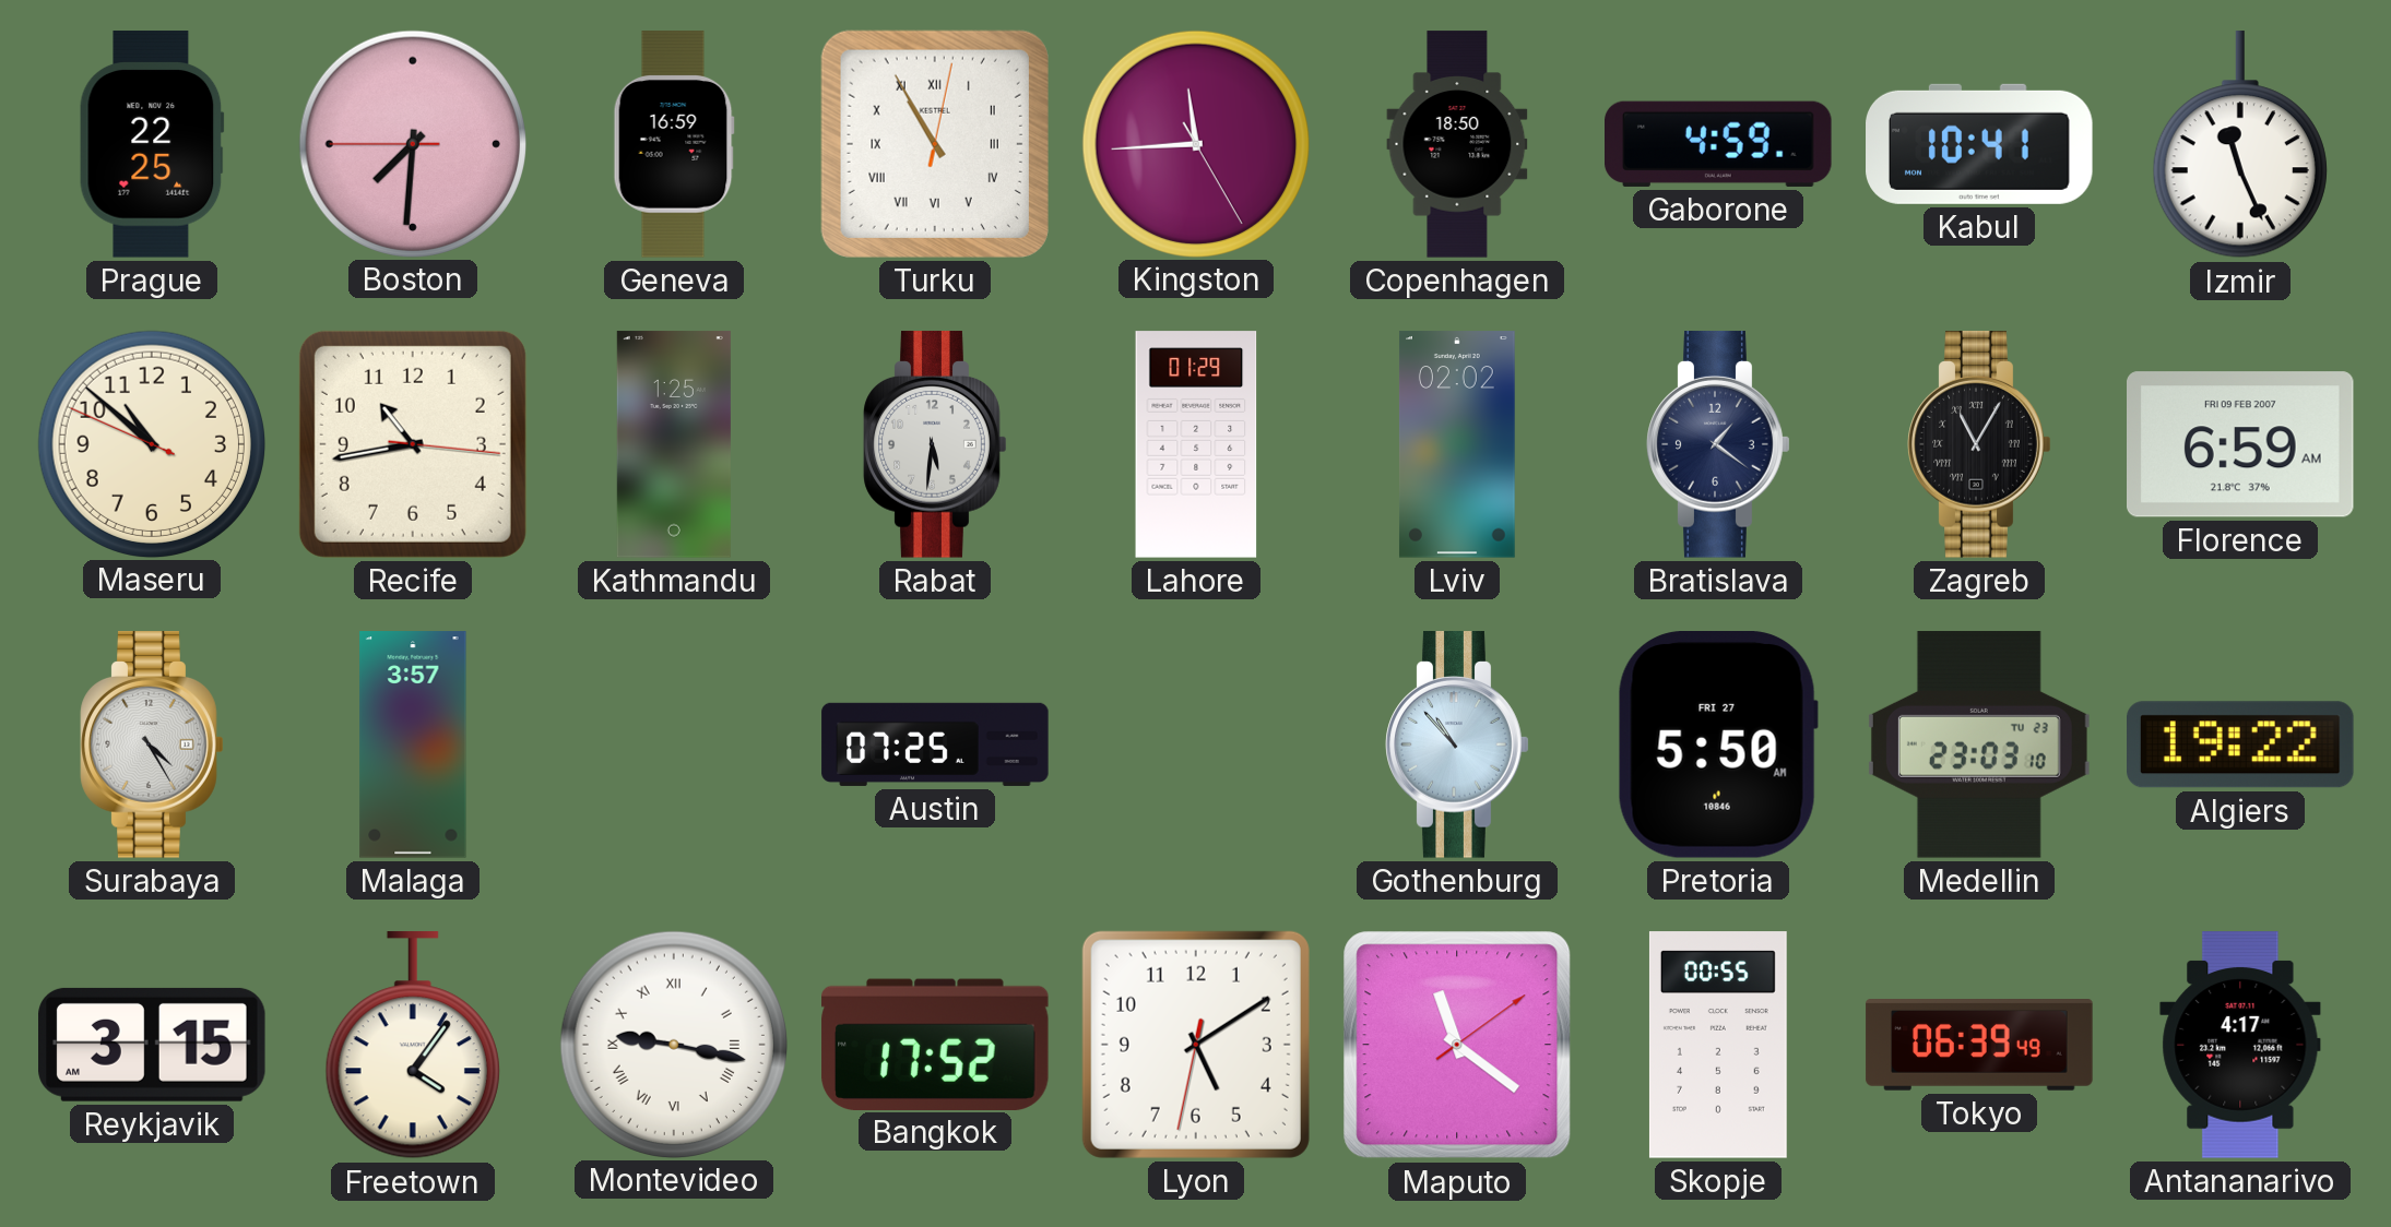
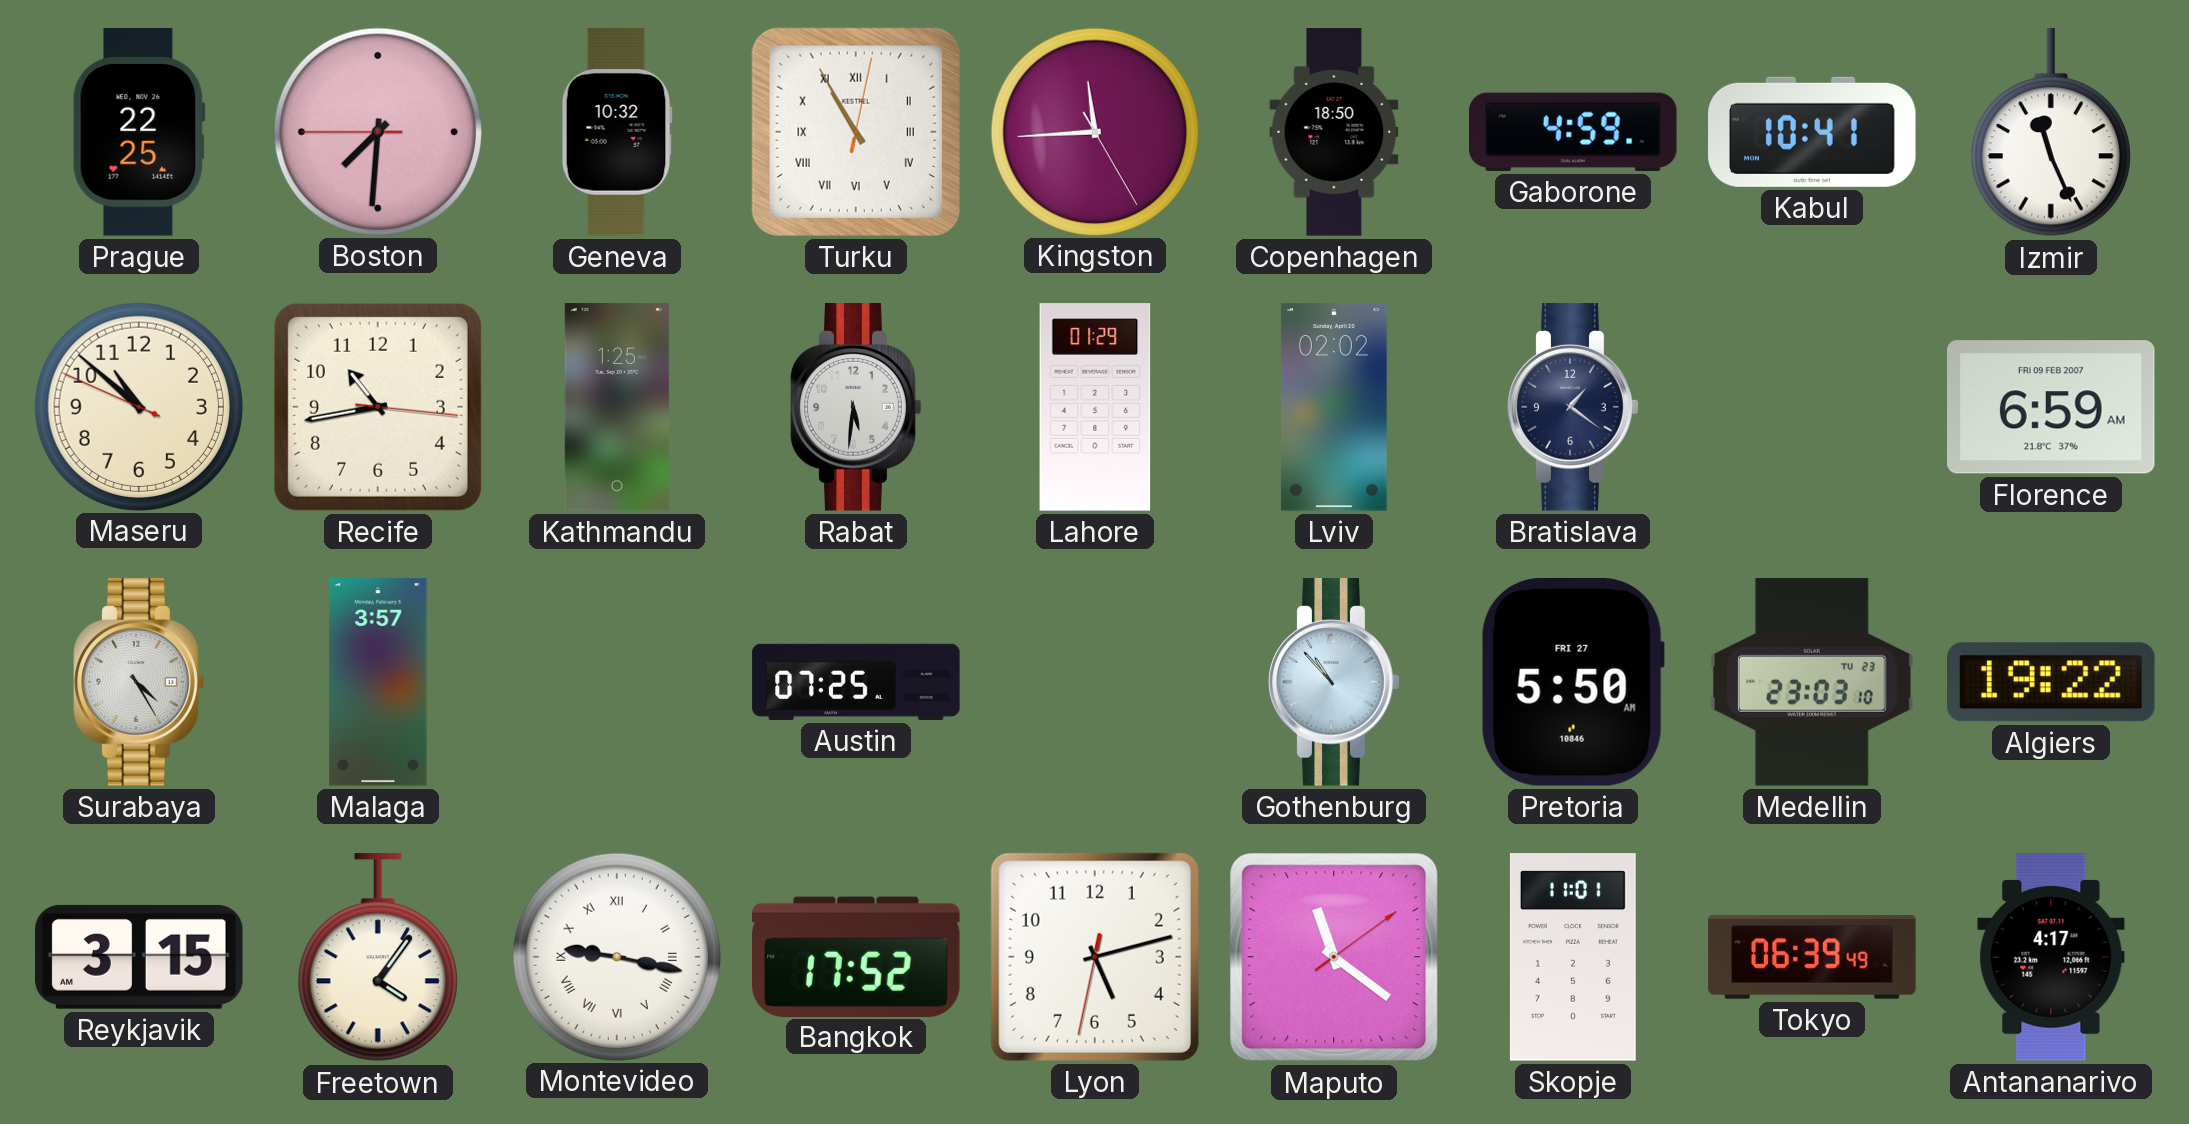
Geneva: 16:59 -> 10:32
Zagreb: 11:05 -> none
Lyon: 5:09 -> 5:12
Skopje: 00:55 -> 11:01
